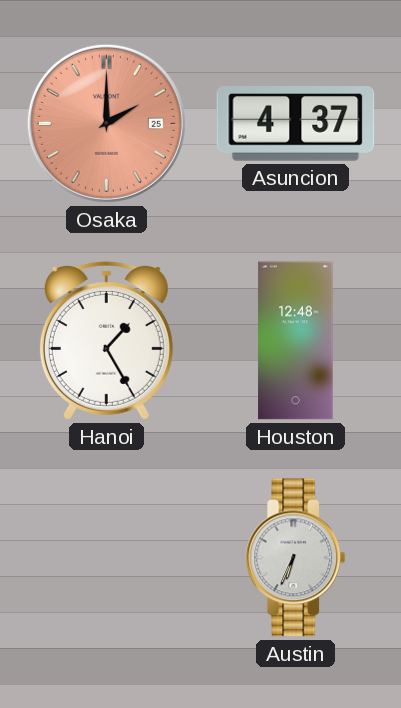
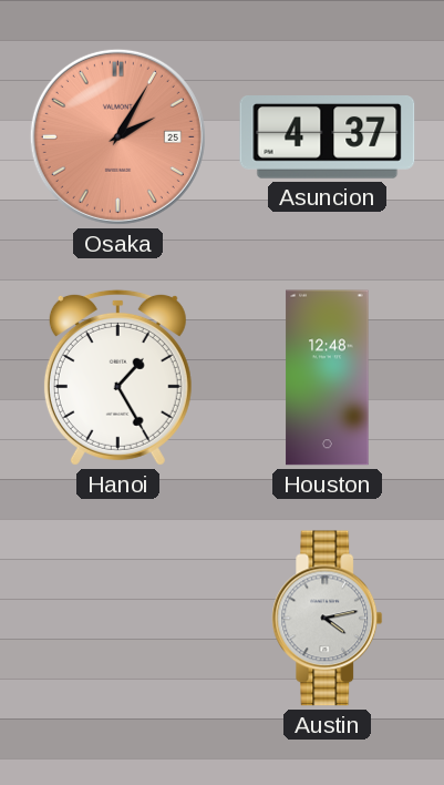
Osaka: 2:00 -> 2:05
Austin: 6:34 -> 4:13
